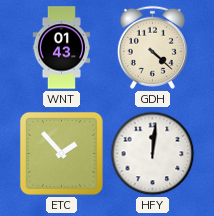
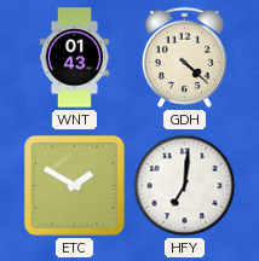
ETC: 1:53 -> 1:50
HFY: 12:01 -> 7:01
